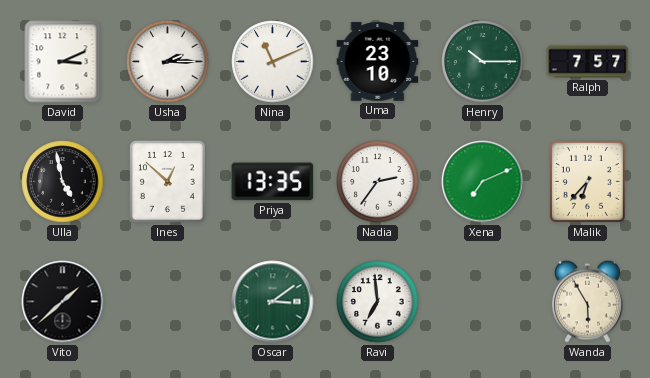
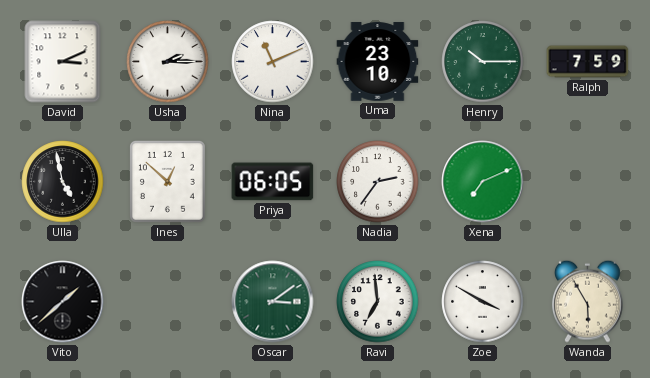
Ralph: 7:57 -> 7:59
Priya: 13:35 -> 06:05
Malik: 6:37 -> none
Zoe: none -> 3:50
